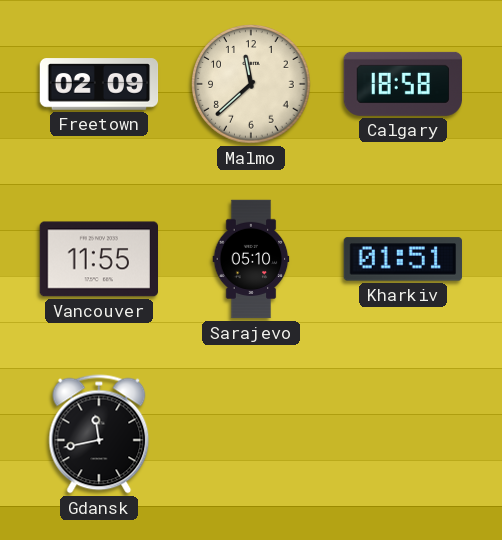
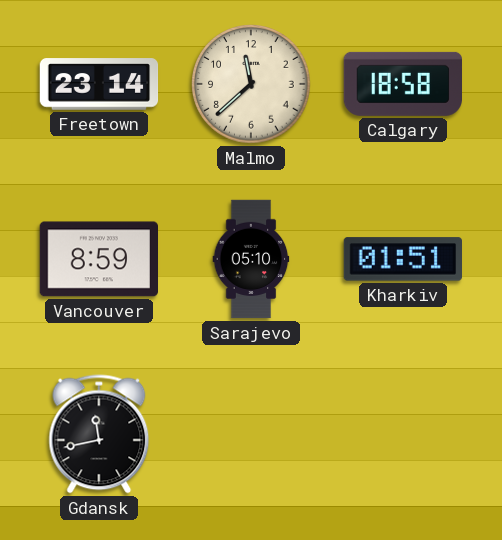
Freetown: 02:09 -> 23:14
Vancouver: 11:55 -> 8:59
